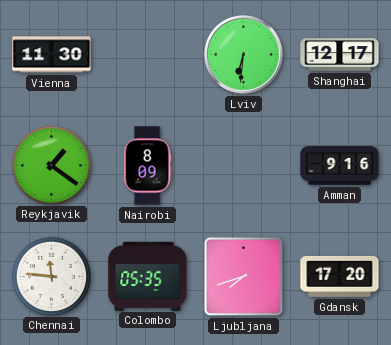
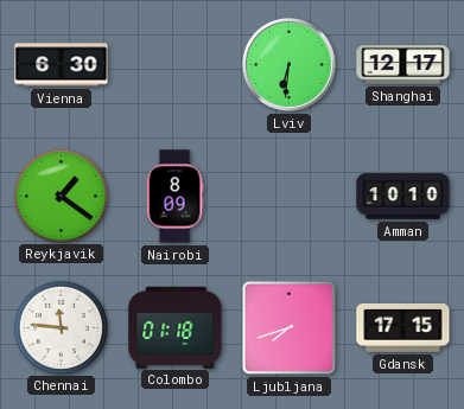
Vienna: 11:30 -> 6:30
Amman: 9:16 -> 10:10
Colombo: 05:35 -> 01:18
Gdansk: 17:20 -> 17:15
